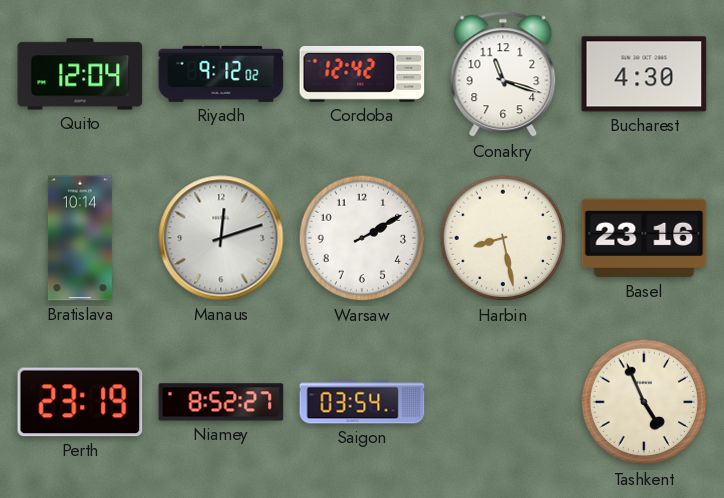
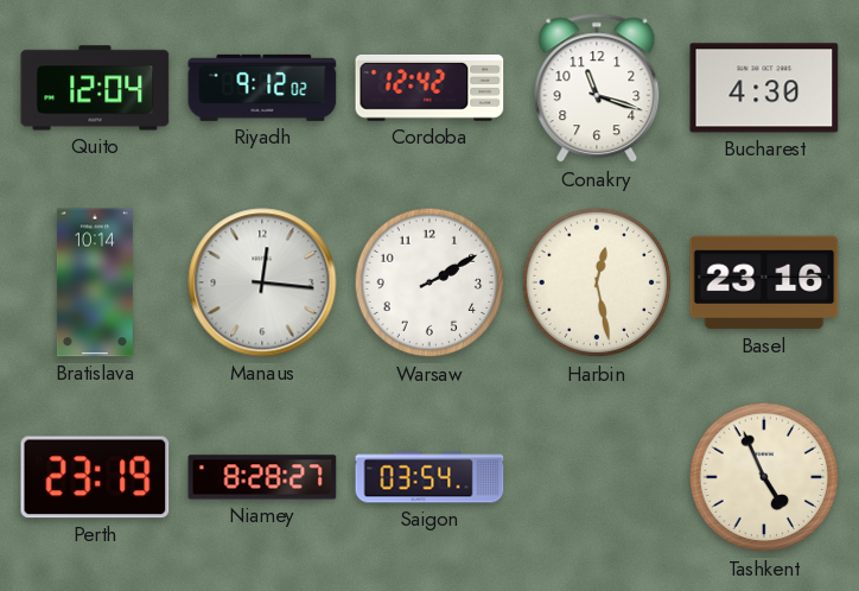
Manaus: 12:12 -> 12:16
Harbin: 8:28 -> 12:28
Niamey: 8:52 -> 8:28
